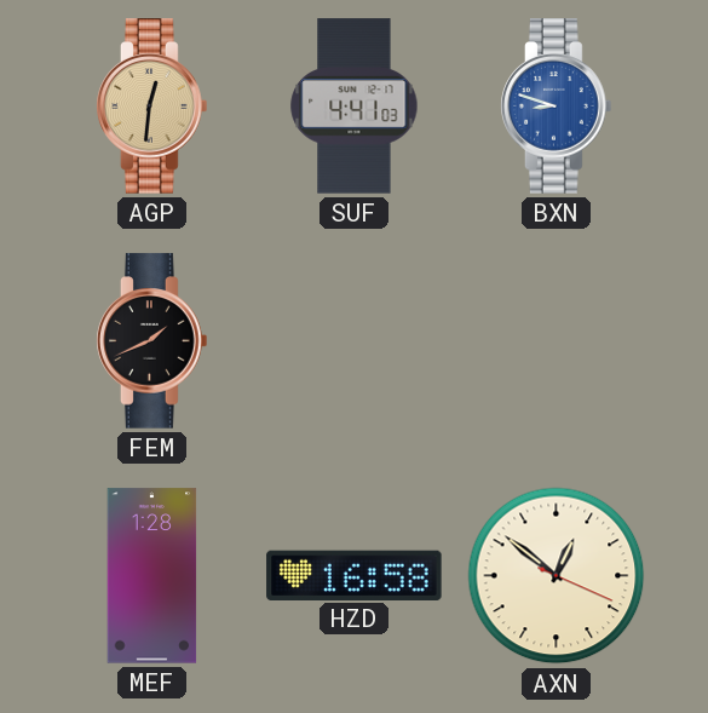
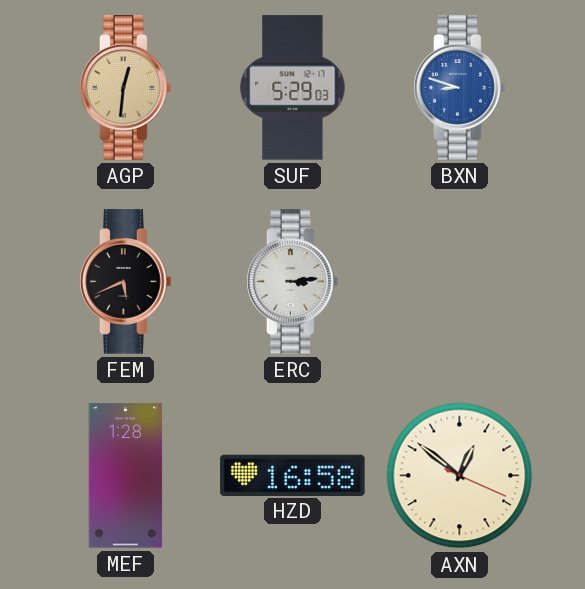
SUF: 4:41 -> 5:29
FEM: 1:41 -> 5:41
ERC: none -> 3:14
